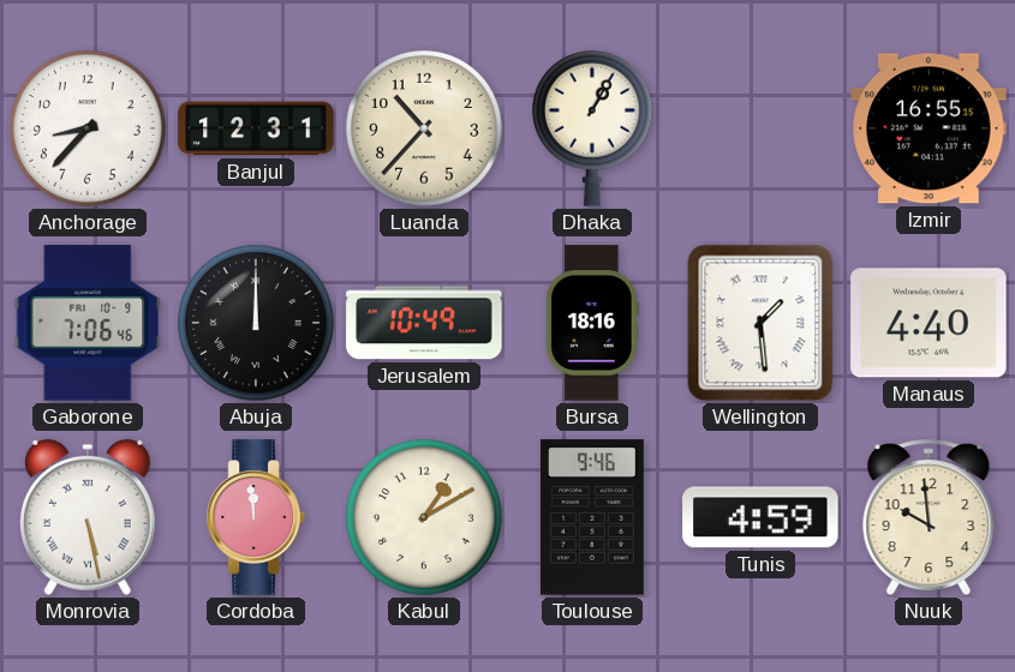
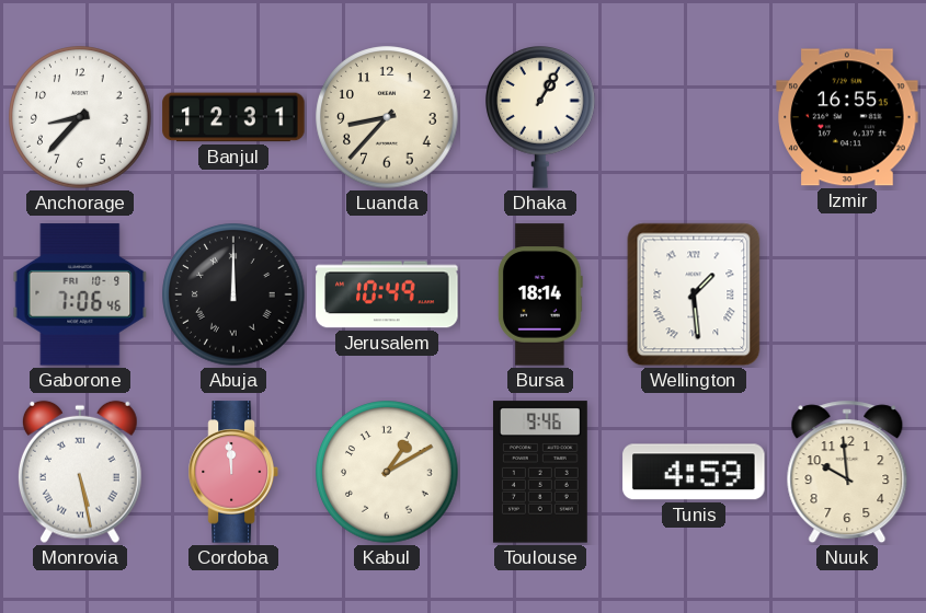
Luanda: 10:37 -> 8:37
Bursa: 18:16 -> 18:14
Manaus: 4:40 -> none
